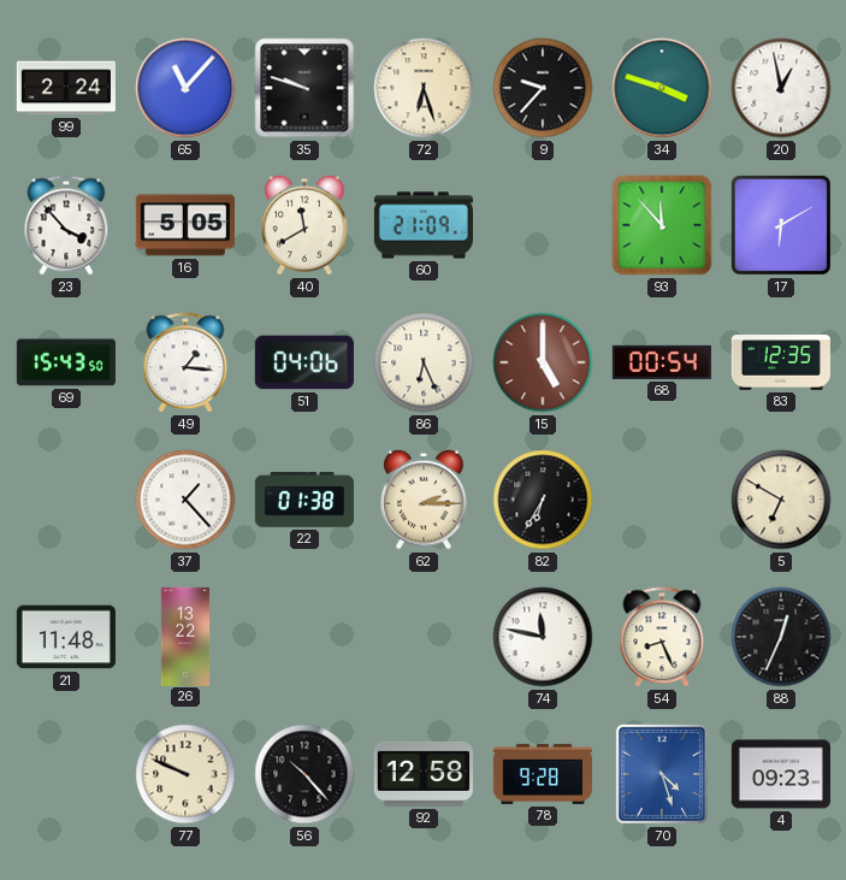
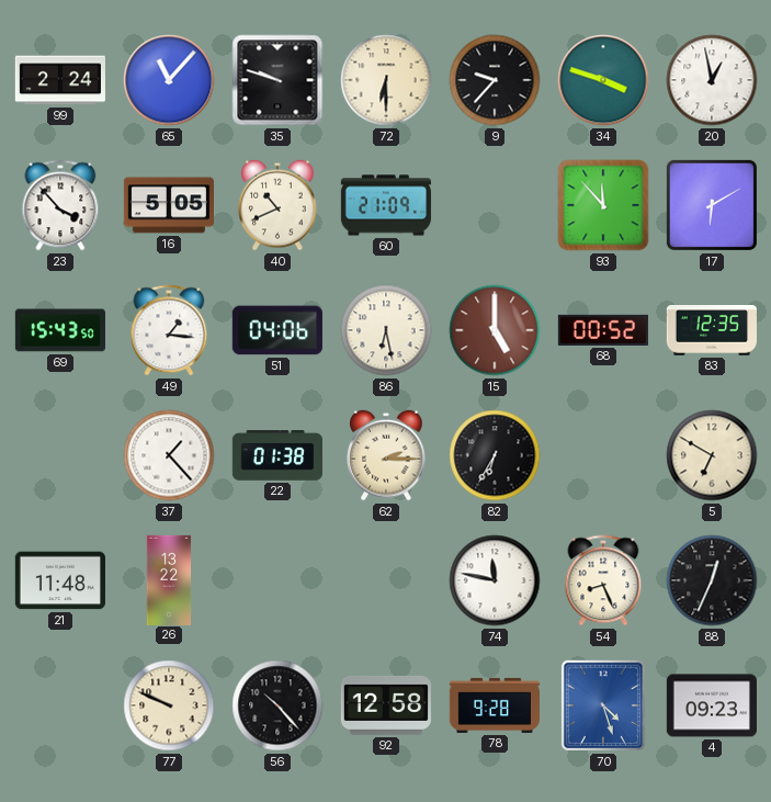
72: 6:27 -> 6:30
40: 11:40 -> 10:41
86: 6:26 -> 6:28
68: 00:54 -> 00:52
